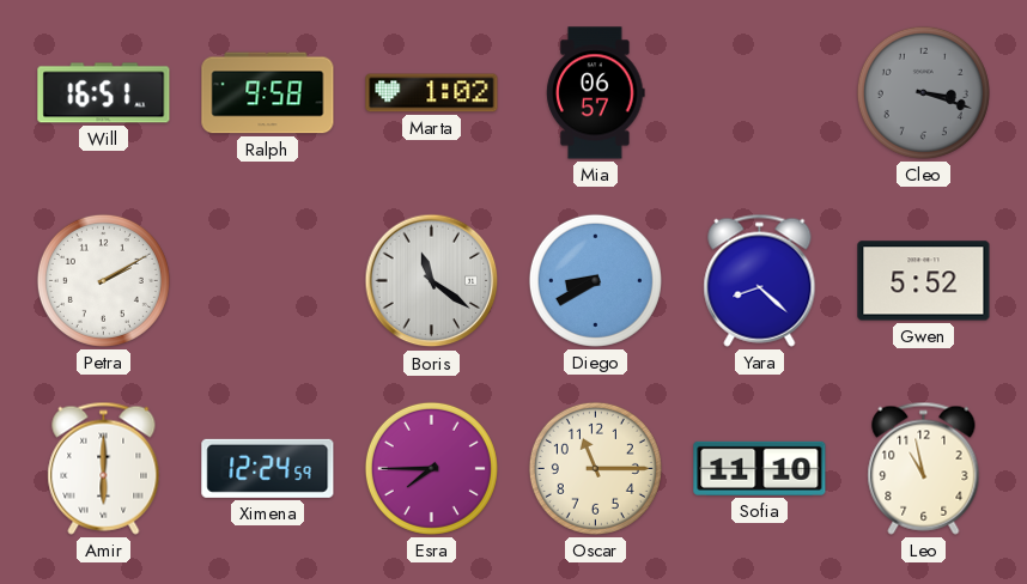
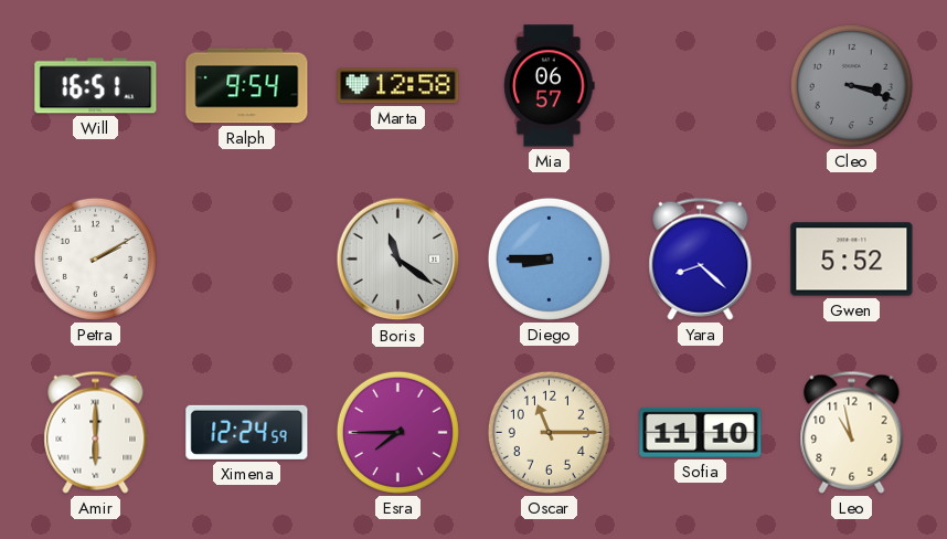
Ralph: 9:58 -> 9:54
Marta: 1:02 -> 12:58
Diego: 8:40 -> 8:45
